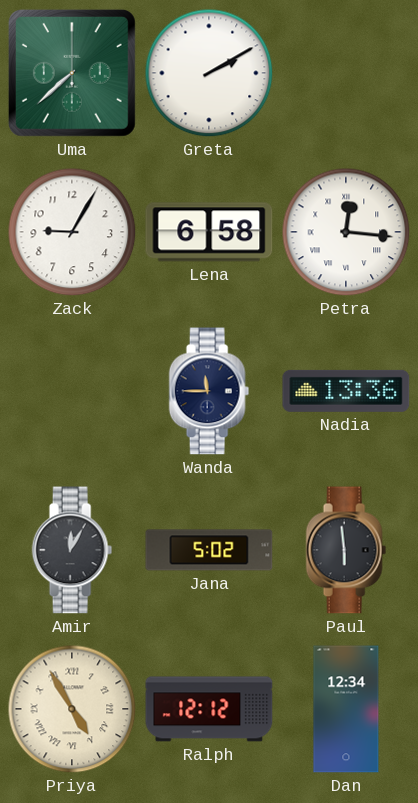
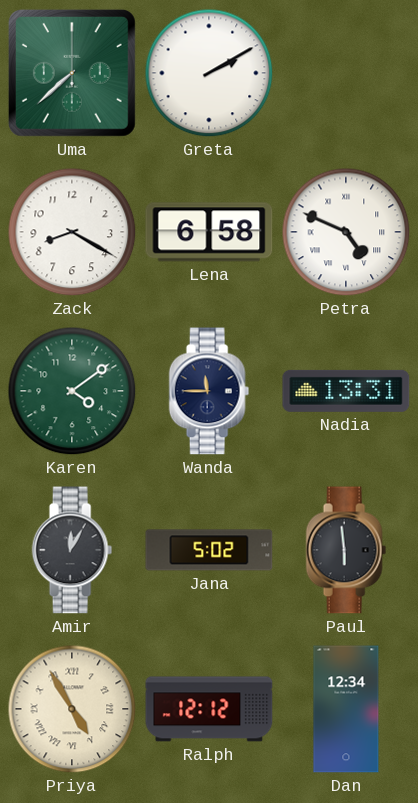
Zack: 9:05 -> 8:20
Petra: 12:16 -> 4:49
Karen: none -> 4:09
Nadia: 13:36 -> 13:31
